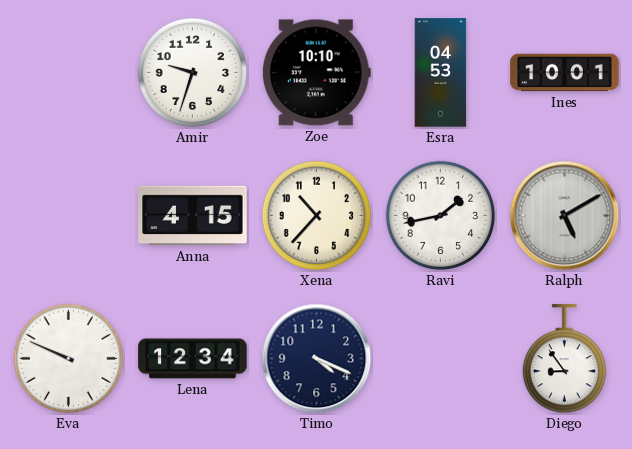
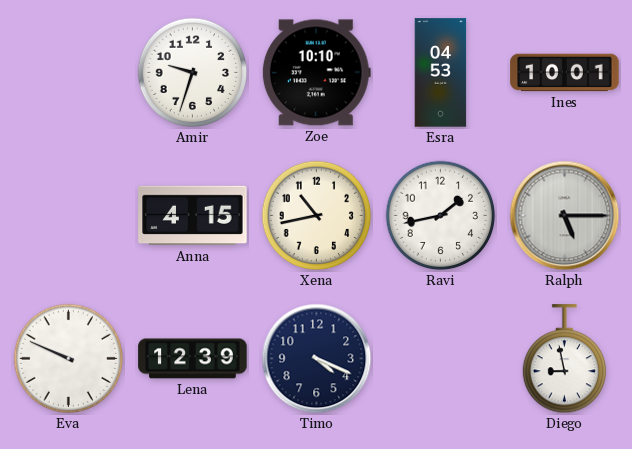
Xena: 10:37 -> 10:43
Ralph: 5:10 -> 5:15
Lena: 12:34 -> 12:39
Diego: 8:54 -> 8:58
